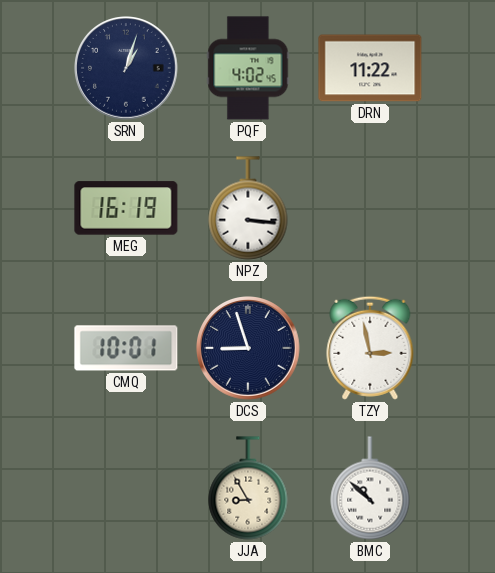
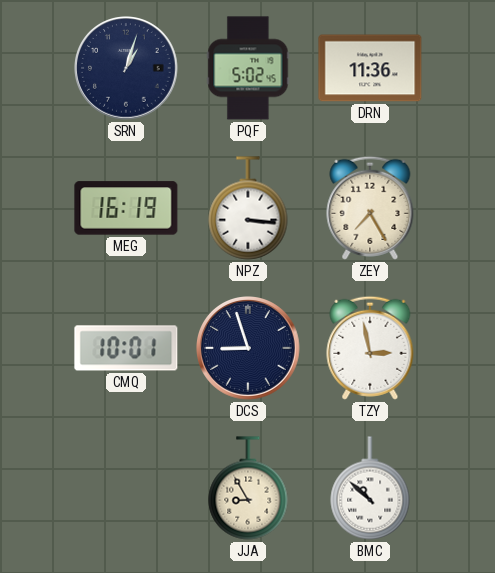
PQF: 4:02 -> 5:02
DRN: 11:22 -> 11:36
ZEY: none -> 7:25
